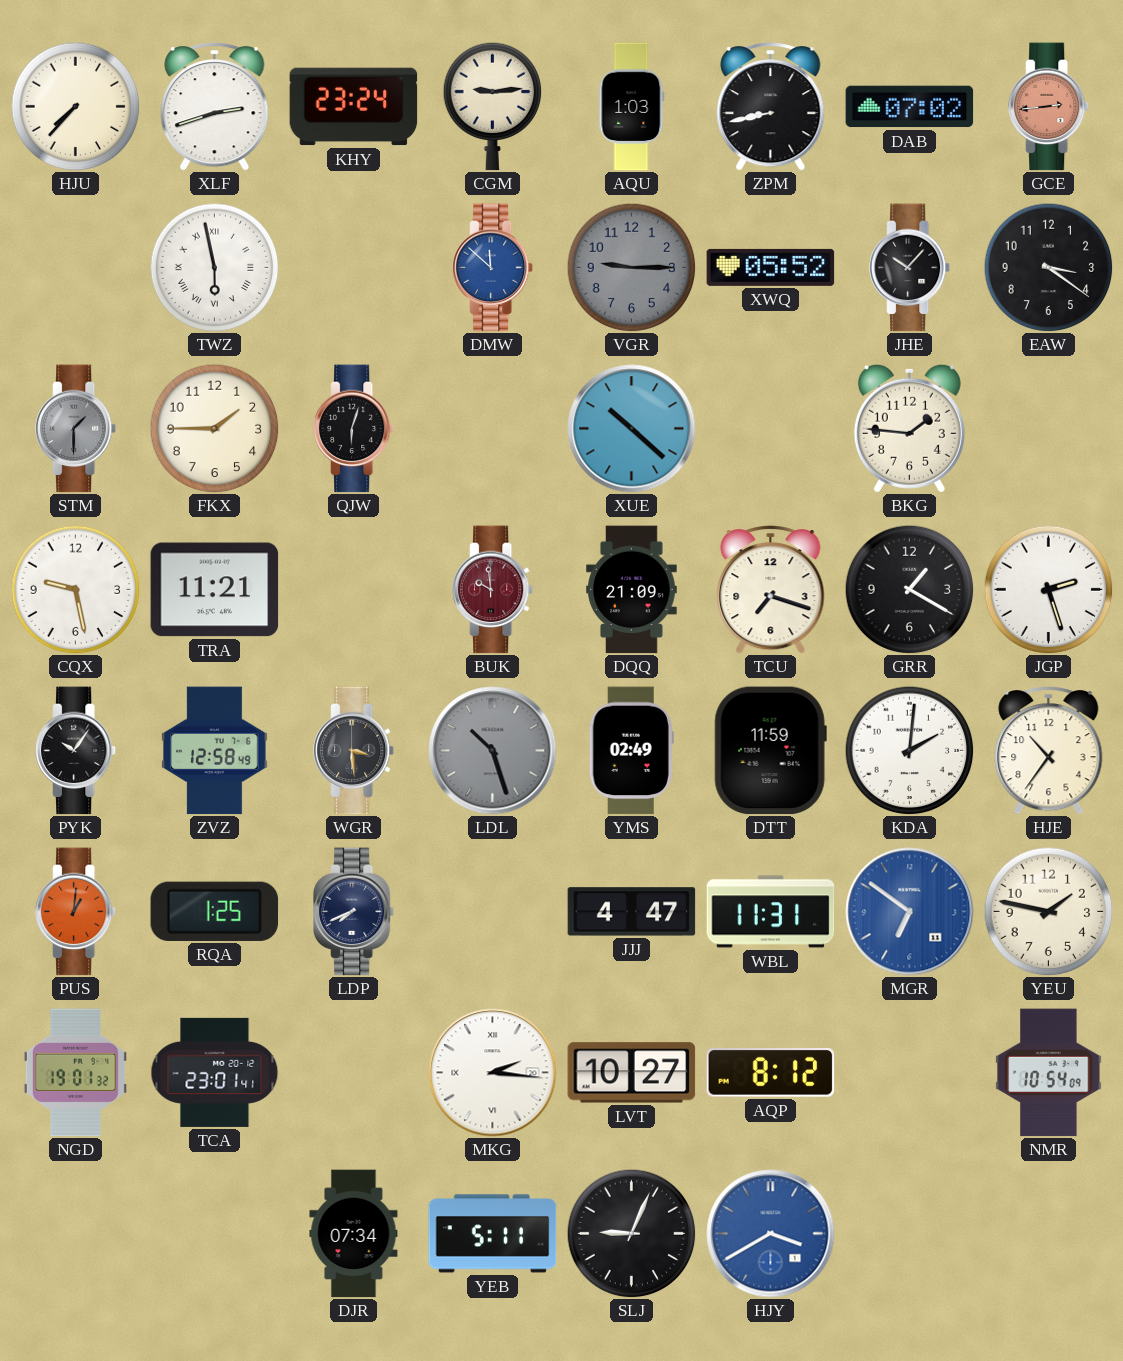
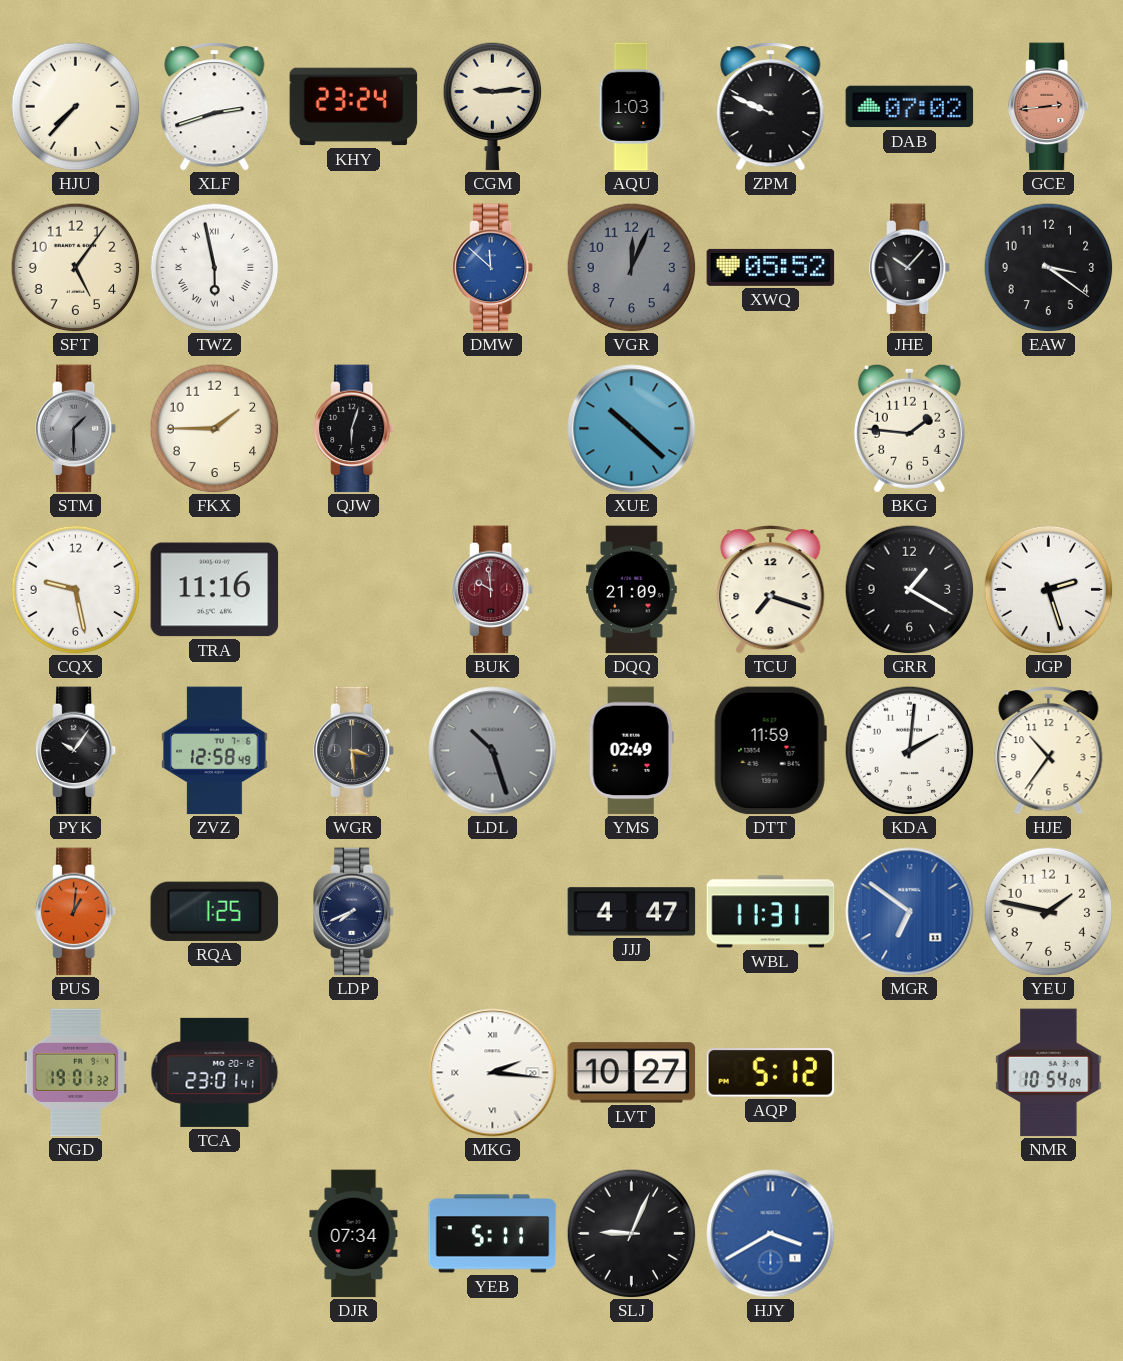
ZPM: 8:43 -> 9:49
SFT: none -> 5:06
VGR: 9:15 -> 12:04
TRA: 11:21 -> 11:16
AQP: 8:12 -> 5:12
